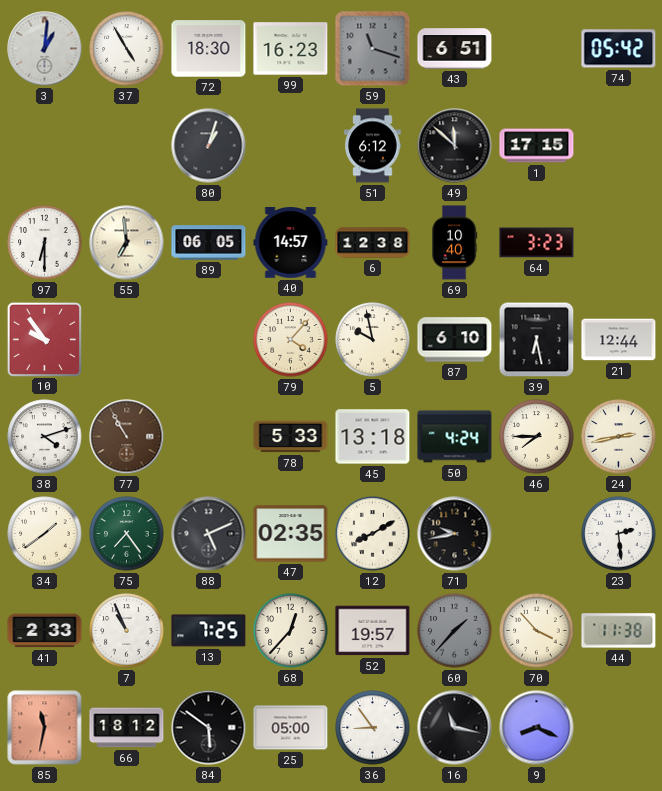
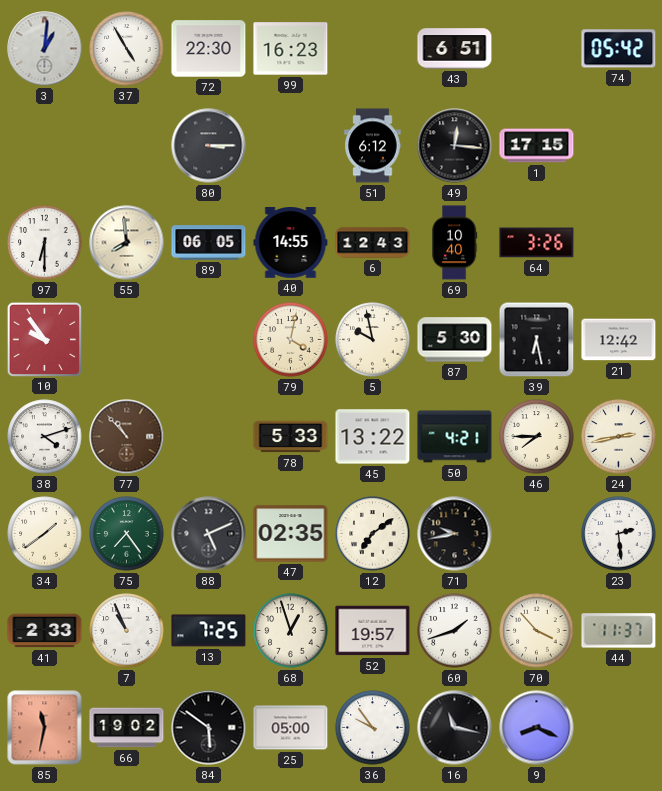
72: 18:30 -> 22:30
59: 11:18 -> none
80: 1:03 -> 3:15
49: 11:52 -> 12:16
55: 6:59 -> 7:59
40: 14:57 -> 14:55
6: 12:38 -> 12:43
64: 3:23 -> 3:26
79: 4:07 -> 4:02
87: 6:10 -> 5:30
21: 12:44 -> 12:42
77: 10:55 -> 10:53
45: 13:18 -> 13:22
50: 4:24 -> 4:21
12: 8:10 -> 7:09
68: 12:37 -> 12:57
60: 1:37 -> 1:42
60 dial: grey -> white
44: 11:38 -> 11:37
66: 18:12 -> 19:02
36: 8:54 -> 9:54
